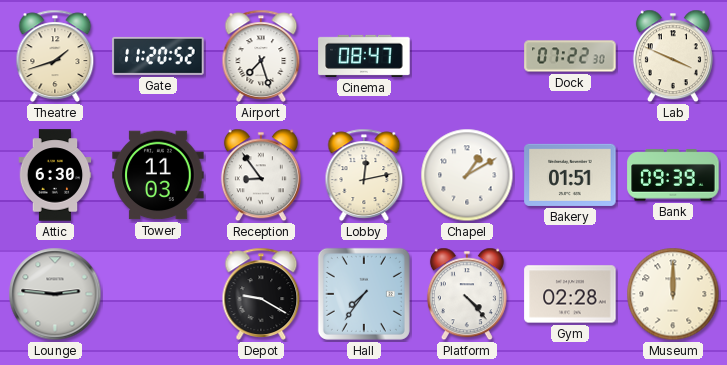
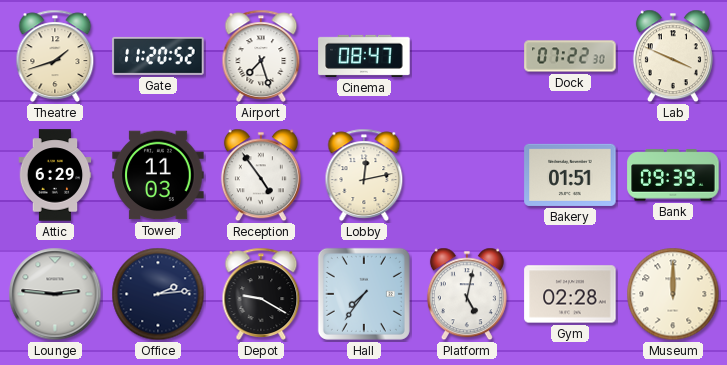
Attic: 6:30 -> 6:29
Reception: 8:54 -> 4:54
Chapel: 1:10 -> none
Office: none -> 2:14
Platform: 4:23 -> 5:02
